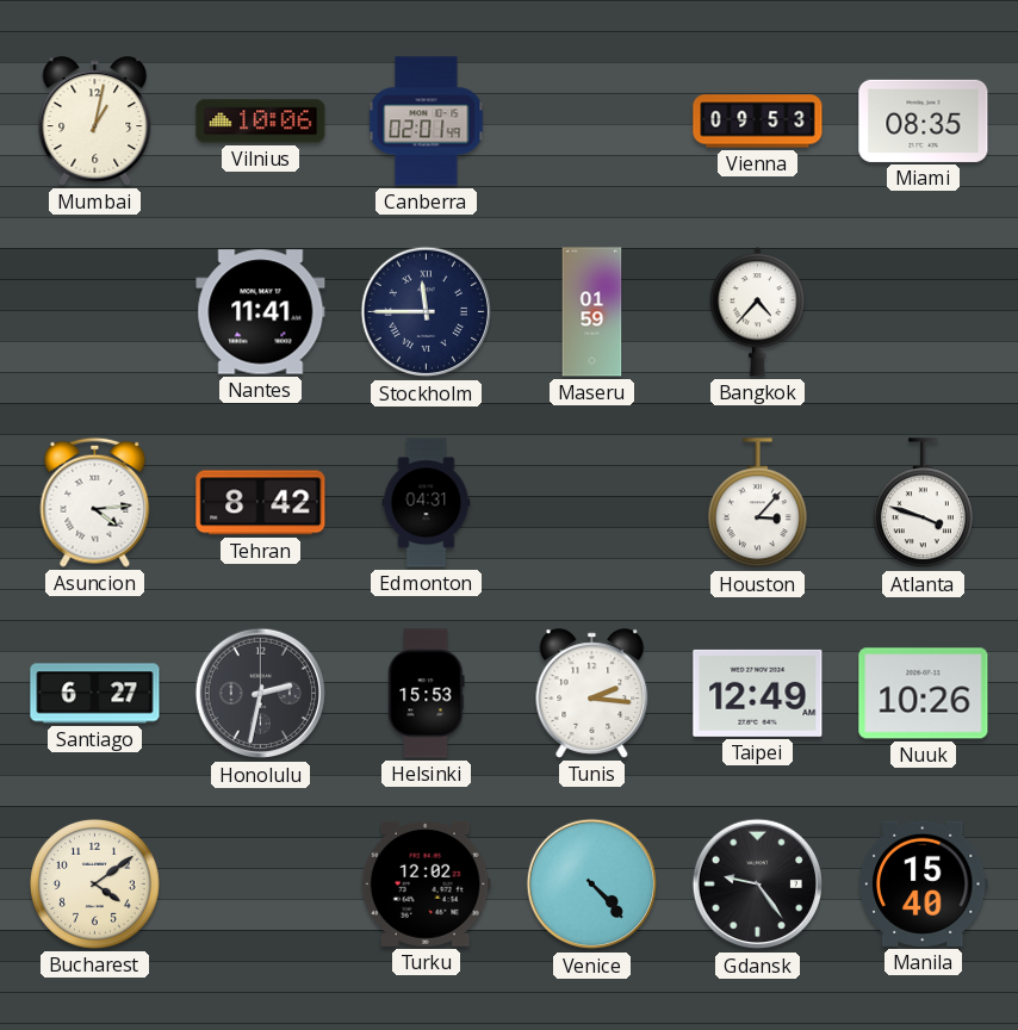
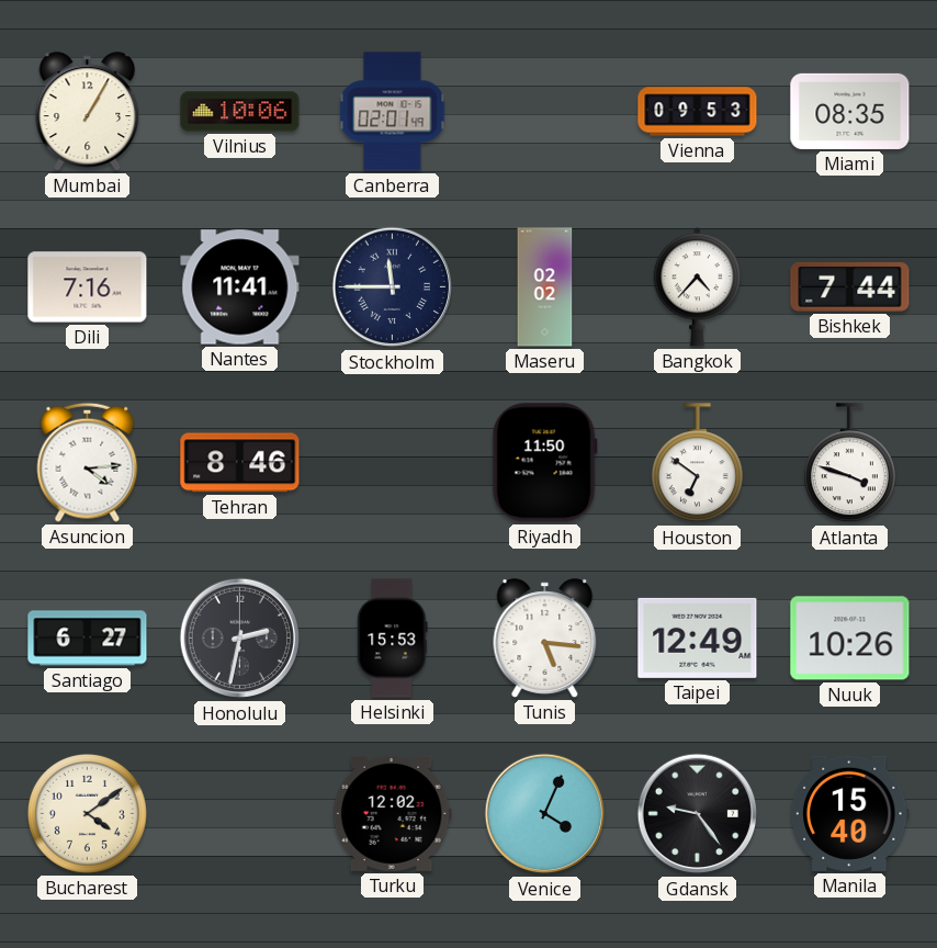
Mumbai: 1:02 -> 1:05
Dili: none -> 7:16
Maseru: 01:59 -> 02:02
Bishkek: none -> 7:44
Tehran: 8:42 -> 8:46
Edmonton: 04:31 -> none
Riyadh: none -> 11:50
Houston: 3:07 -> 6:51
Tunis: 2:16 -> 5:16
Venice: 4:23 -> 4:04
